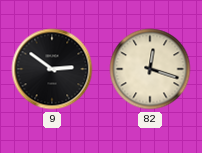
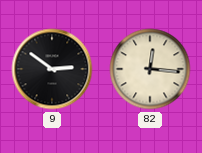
82: 12:18 -> 12:16
